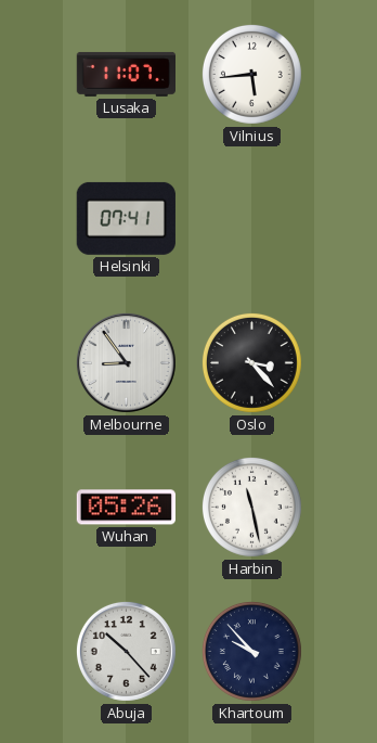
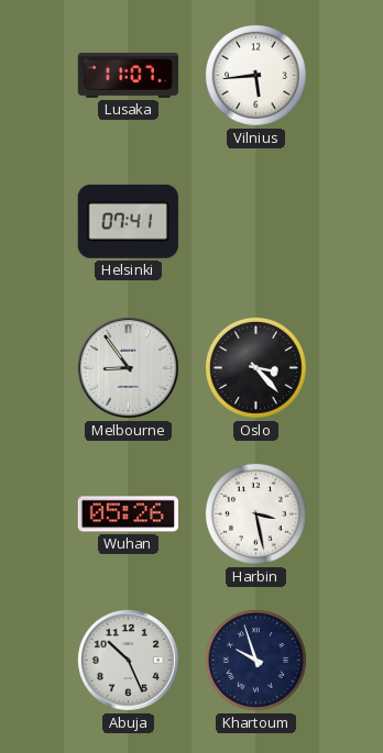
Harbin: 11:28 -> 3:28
Abuja: 10:23 -> 10:26
Khartoum: 9:53 -> 9:57
